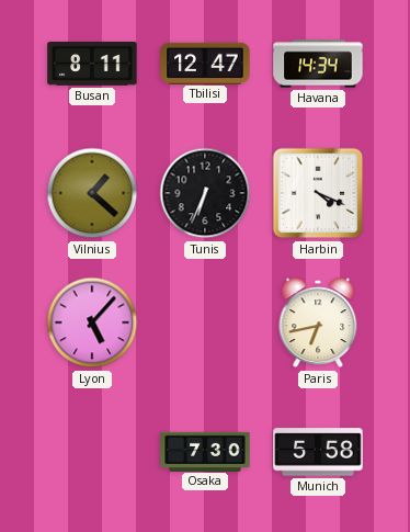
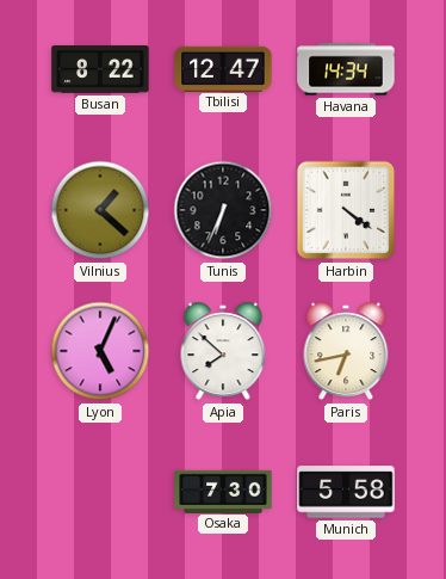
Busan: 8:11 -> 8:22
Harbin: 4:19 -> 4:21
Lyon: 5:07 -> 5:04
Apia: none -> 7:52
